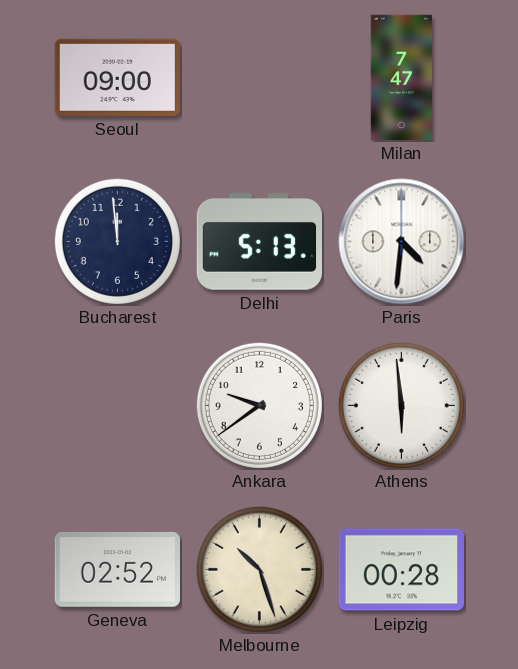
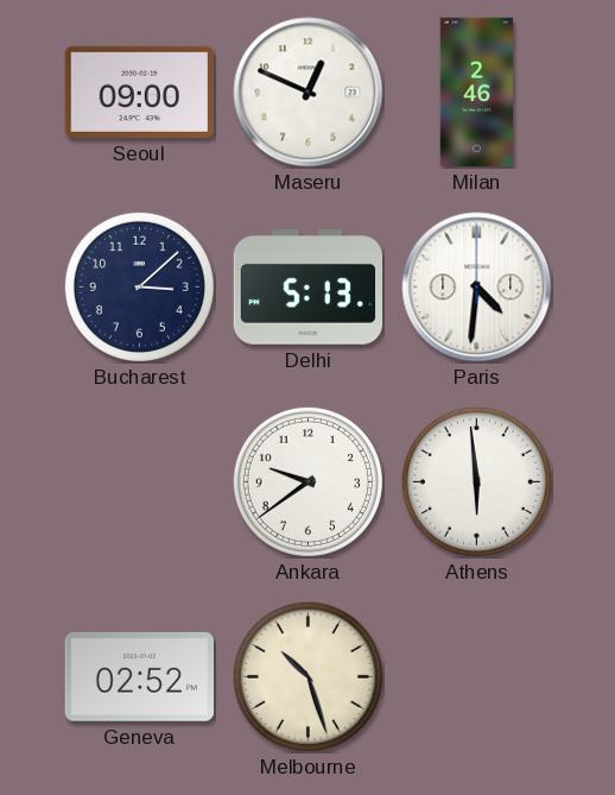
Maseru: none -> 12:49
Milan: 7:47 -> 2:46
Bucharest: 11:59 -> 3:08
Leipzig: 00:28 -> none
